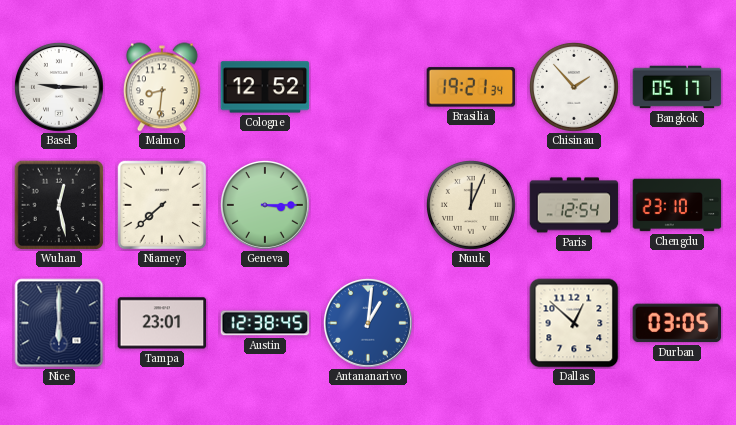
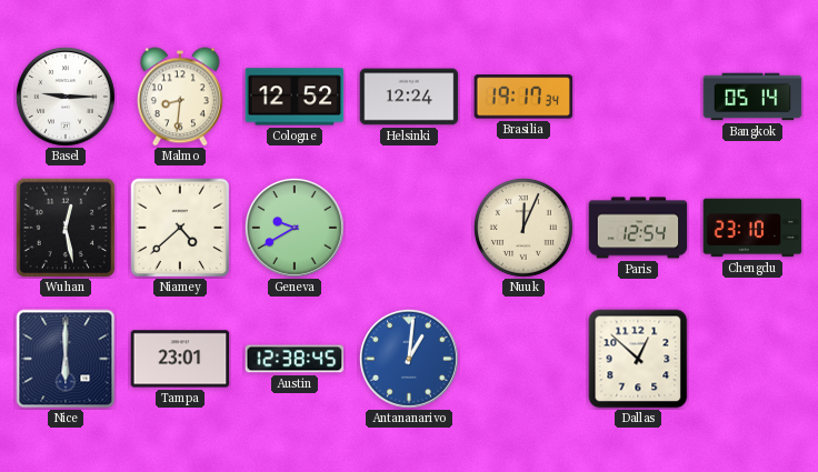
Helsinki: none -> 12:24
Brasilia: 19:21 -> 19:17
Chisinau: 1:53 -> none
Bangkok: 05:17 -> 05:14
Niamey: 7:38 -> 4:38
Geneva: 3:15 -> 9:40
Durban: 03:05 -> none
